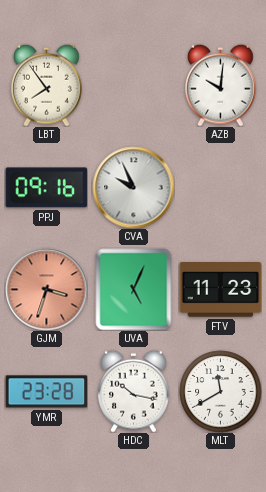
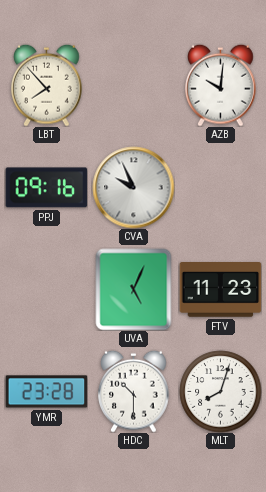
LBT: 7:54 -> 7:53
GJM: 3:33 -> none
HDC: 10:17 -> 10:30
MLT: 11:40 -> 8:03
